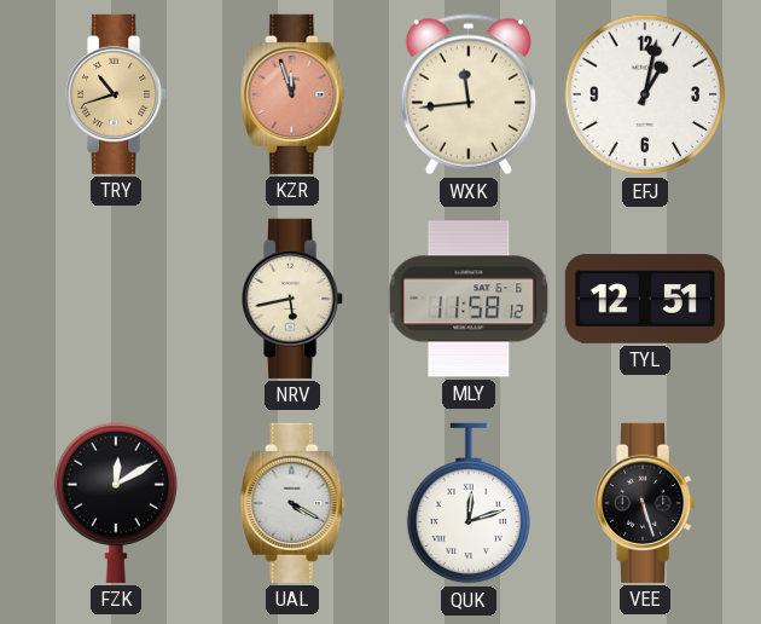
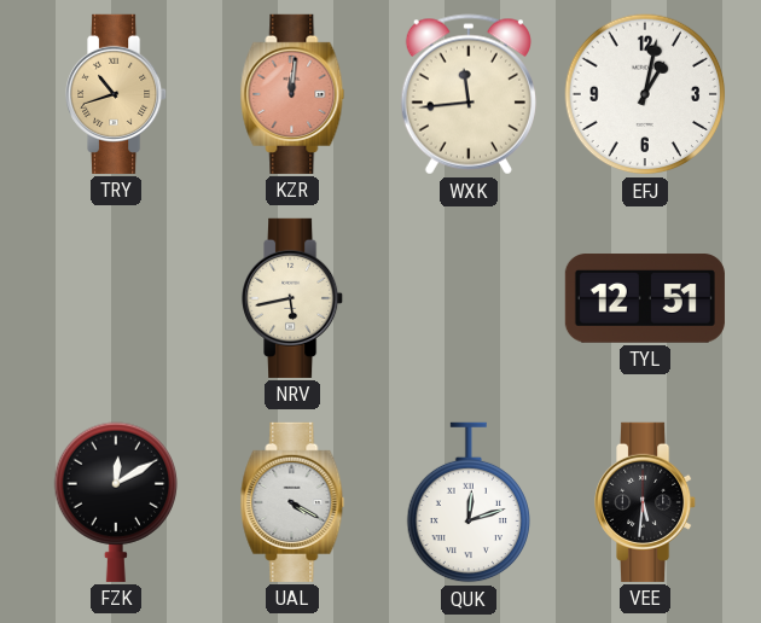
KZR: 11:57 -> 12:01
MLY: 11:58 -> none
VEE: 5:27 -> 5:31
